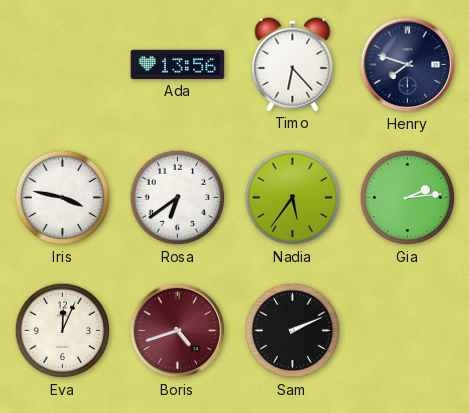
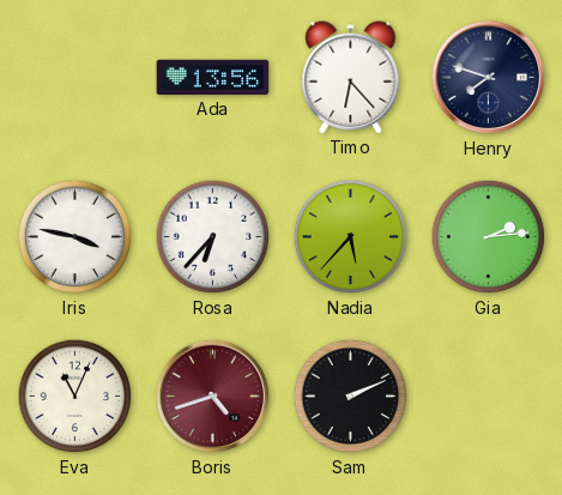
Rosa: 6:39 -> 6:37
Nadia: 5:36 -> 5:37
Eva: 12:04 -> 11:04
